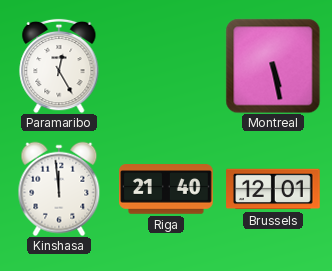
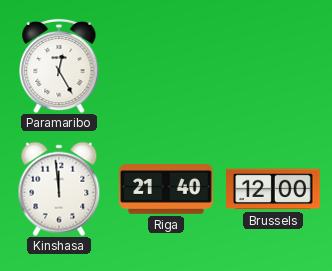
Montreal: 5:28 -> none
Brussels: 12:01 -> 12:00
